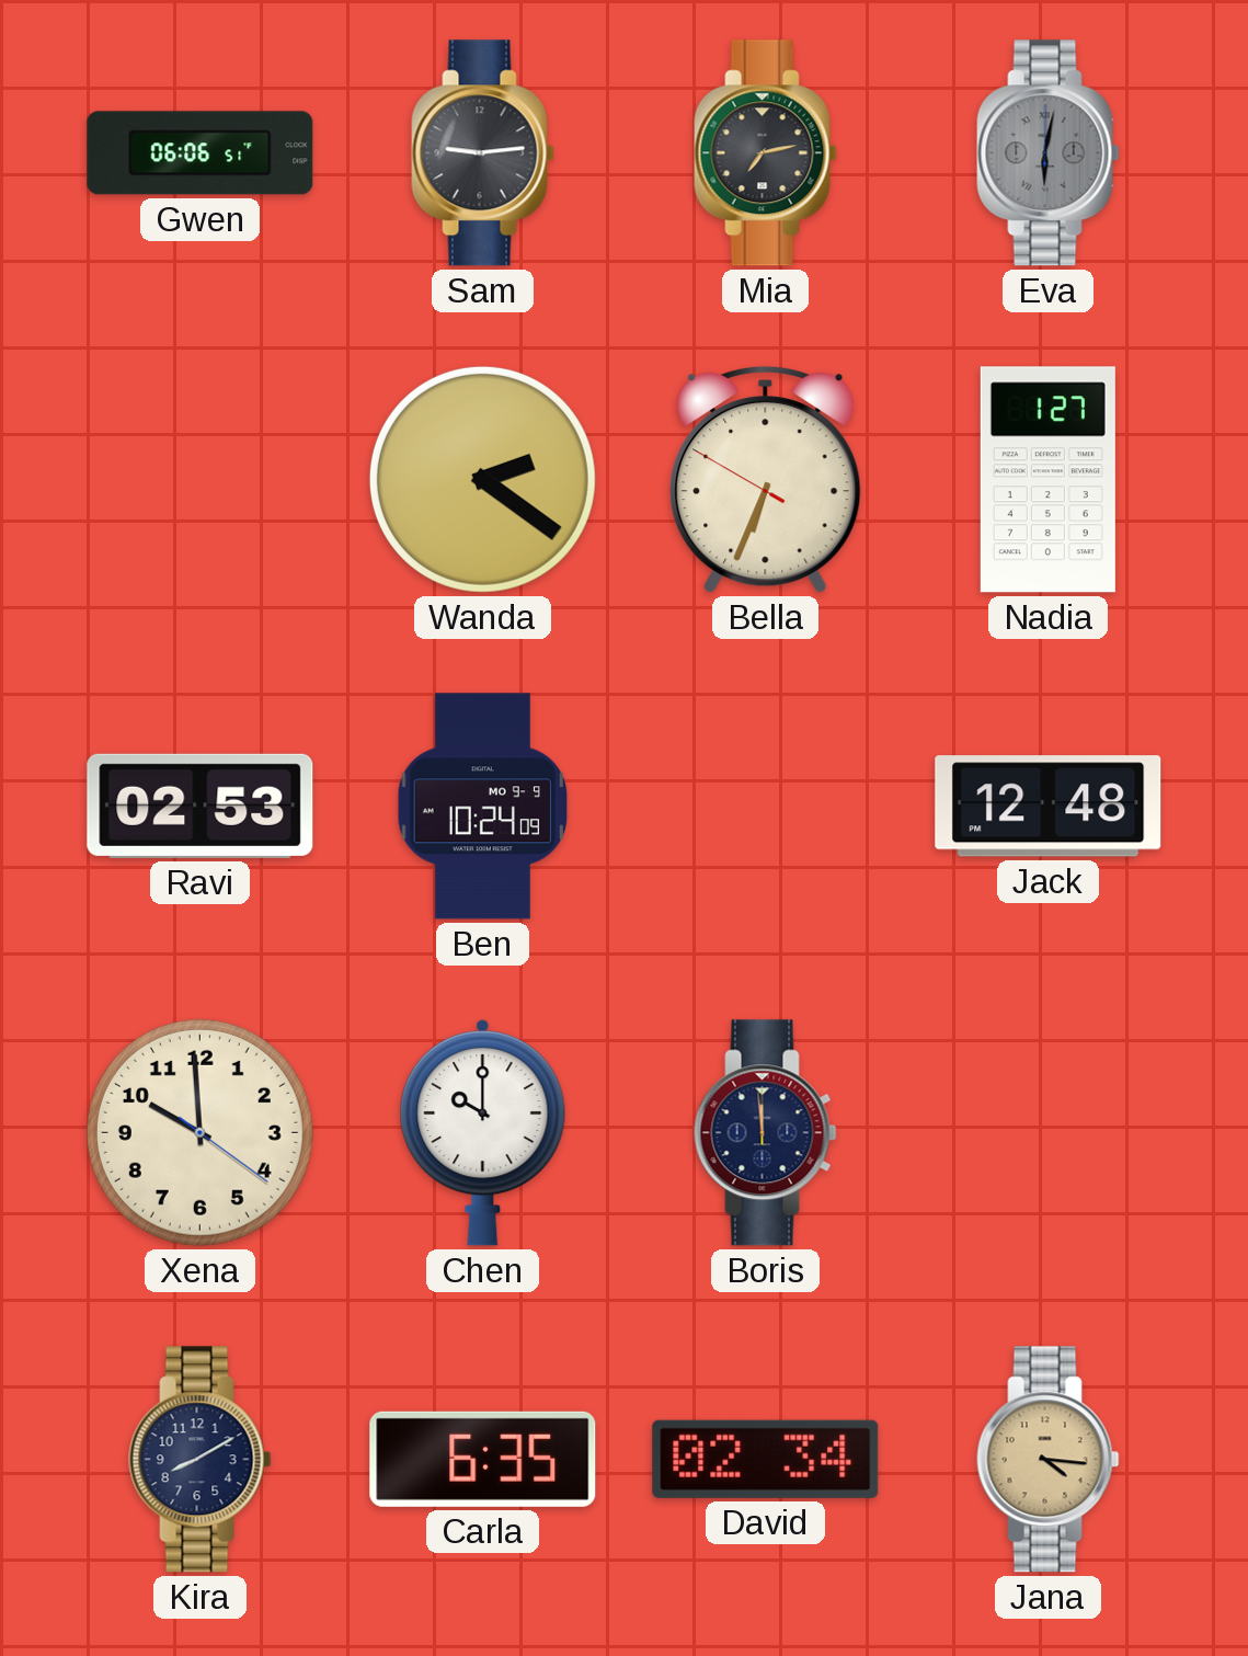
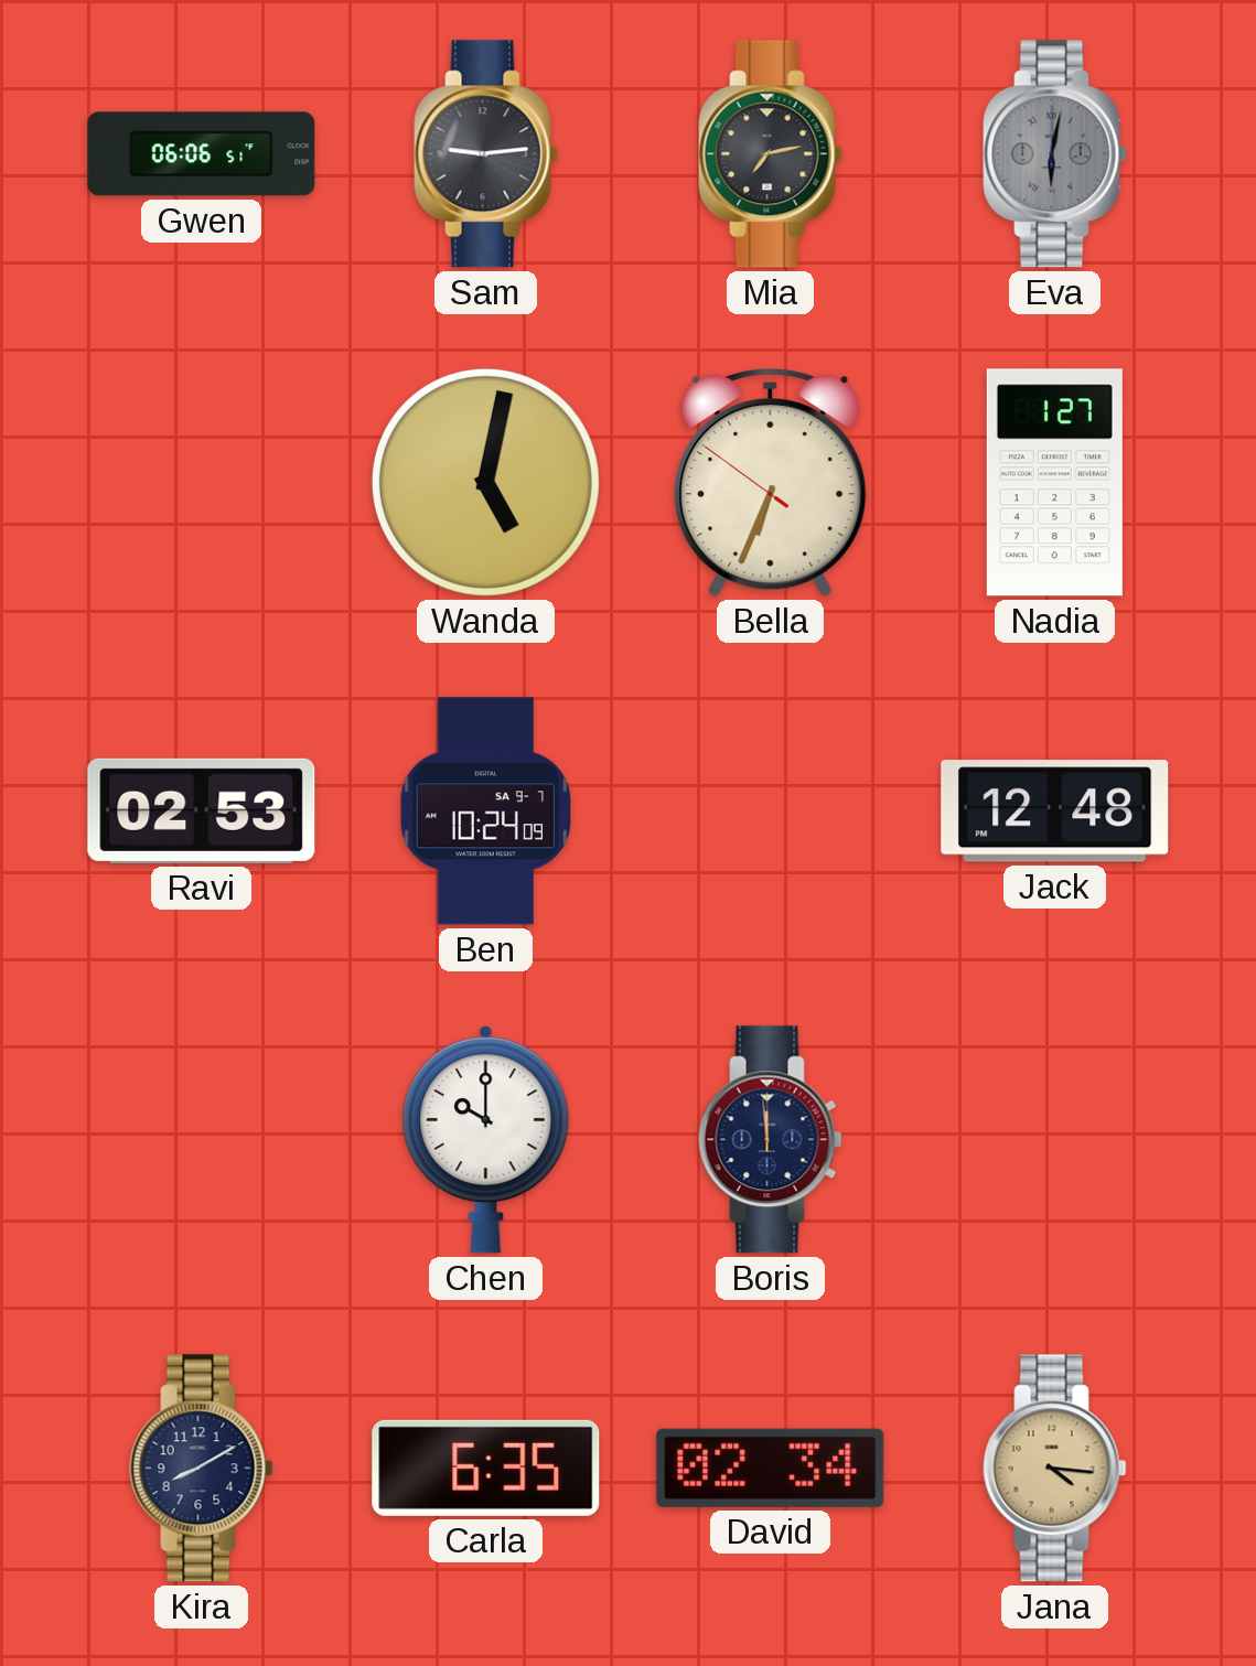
Wanda: 2:21 -> 5:02
Bella: 6:33:50 -> 6:33:51
Ben date: MO 9-9 -> SA 9-7
Xena: 9:59 -> none
